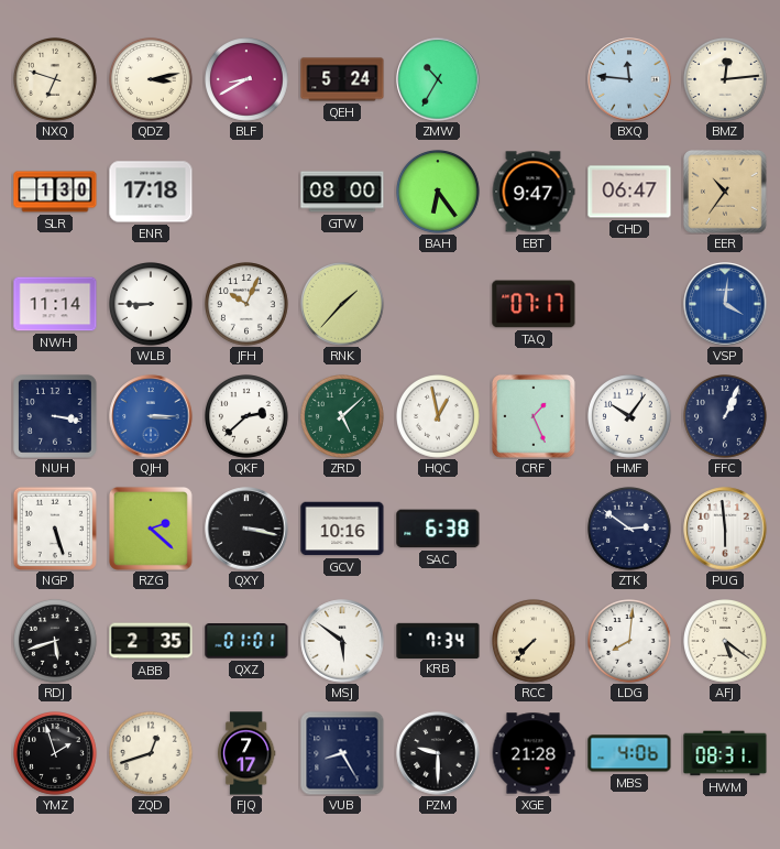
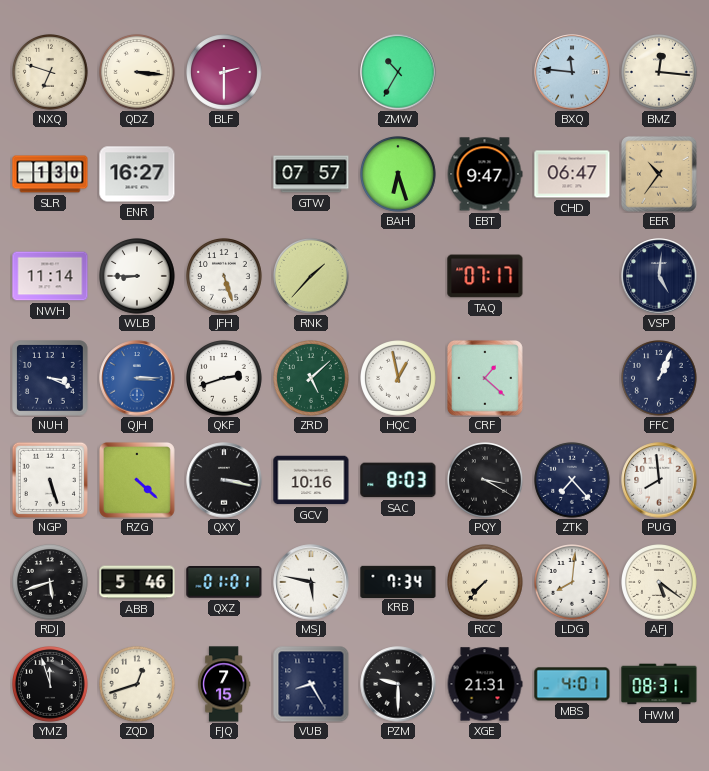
QDZ: 3:13 -> 3:16
BLF: 8:40 -> 2:30
QEH: 5:24 -> none
BMZ: 12:14 -> 12:16
ENR: 17:18 -> 16:27
GTW: 08:00 -> 07:57
BAH: 6:24 -> 6:27
JFH: 10:04 -> 5:27
VSP: 4:01 -> 5:01
VSP dial: blue -> navy
NUH: 3:17 -> 3:19
QKF: 2:38 -> 2:42
CRF: 1:26 -> 1:22
HMF: 10:06 -> none
RZG: 2:22 -> 4:22
SAC: 6:38 -> 8:03
PQY: none -> 3:20
ZTK: 2:51 -> 7:23
PUG: 5:59 -> 7:59
ABB: 2:35 -> 5:46
MSJ: 5:51 -> 5:47
YMZ: 1:57 -> 11:57
FJQ: 7:17 -> 7:15
XGE: 21:28 -> 21:31
MBS: 4:06 -> 4:01
